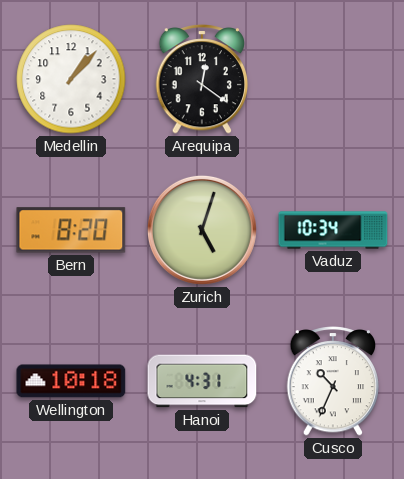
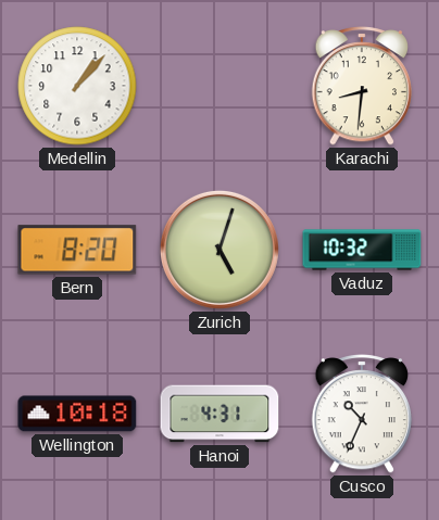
Arequipa: 12:21 -> none
Karachi: none -> 8:31
Vaduz: 10:34 -> 10:32
